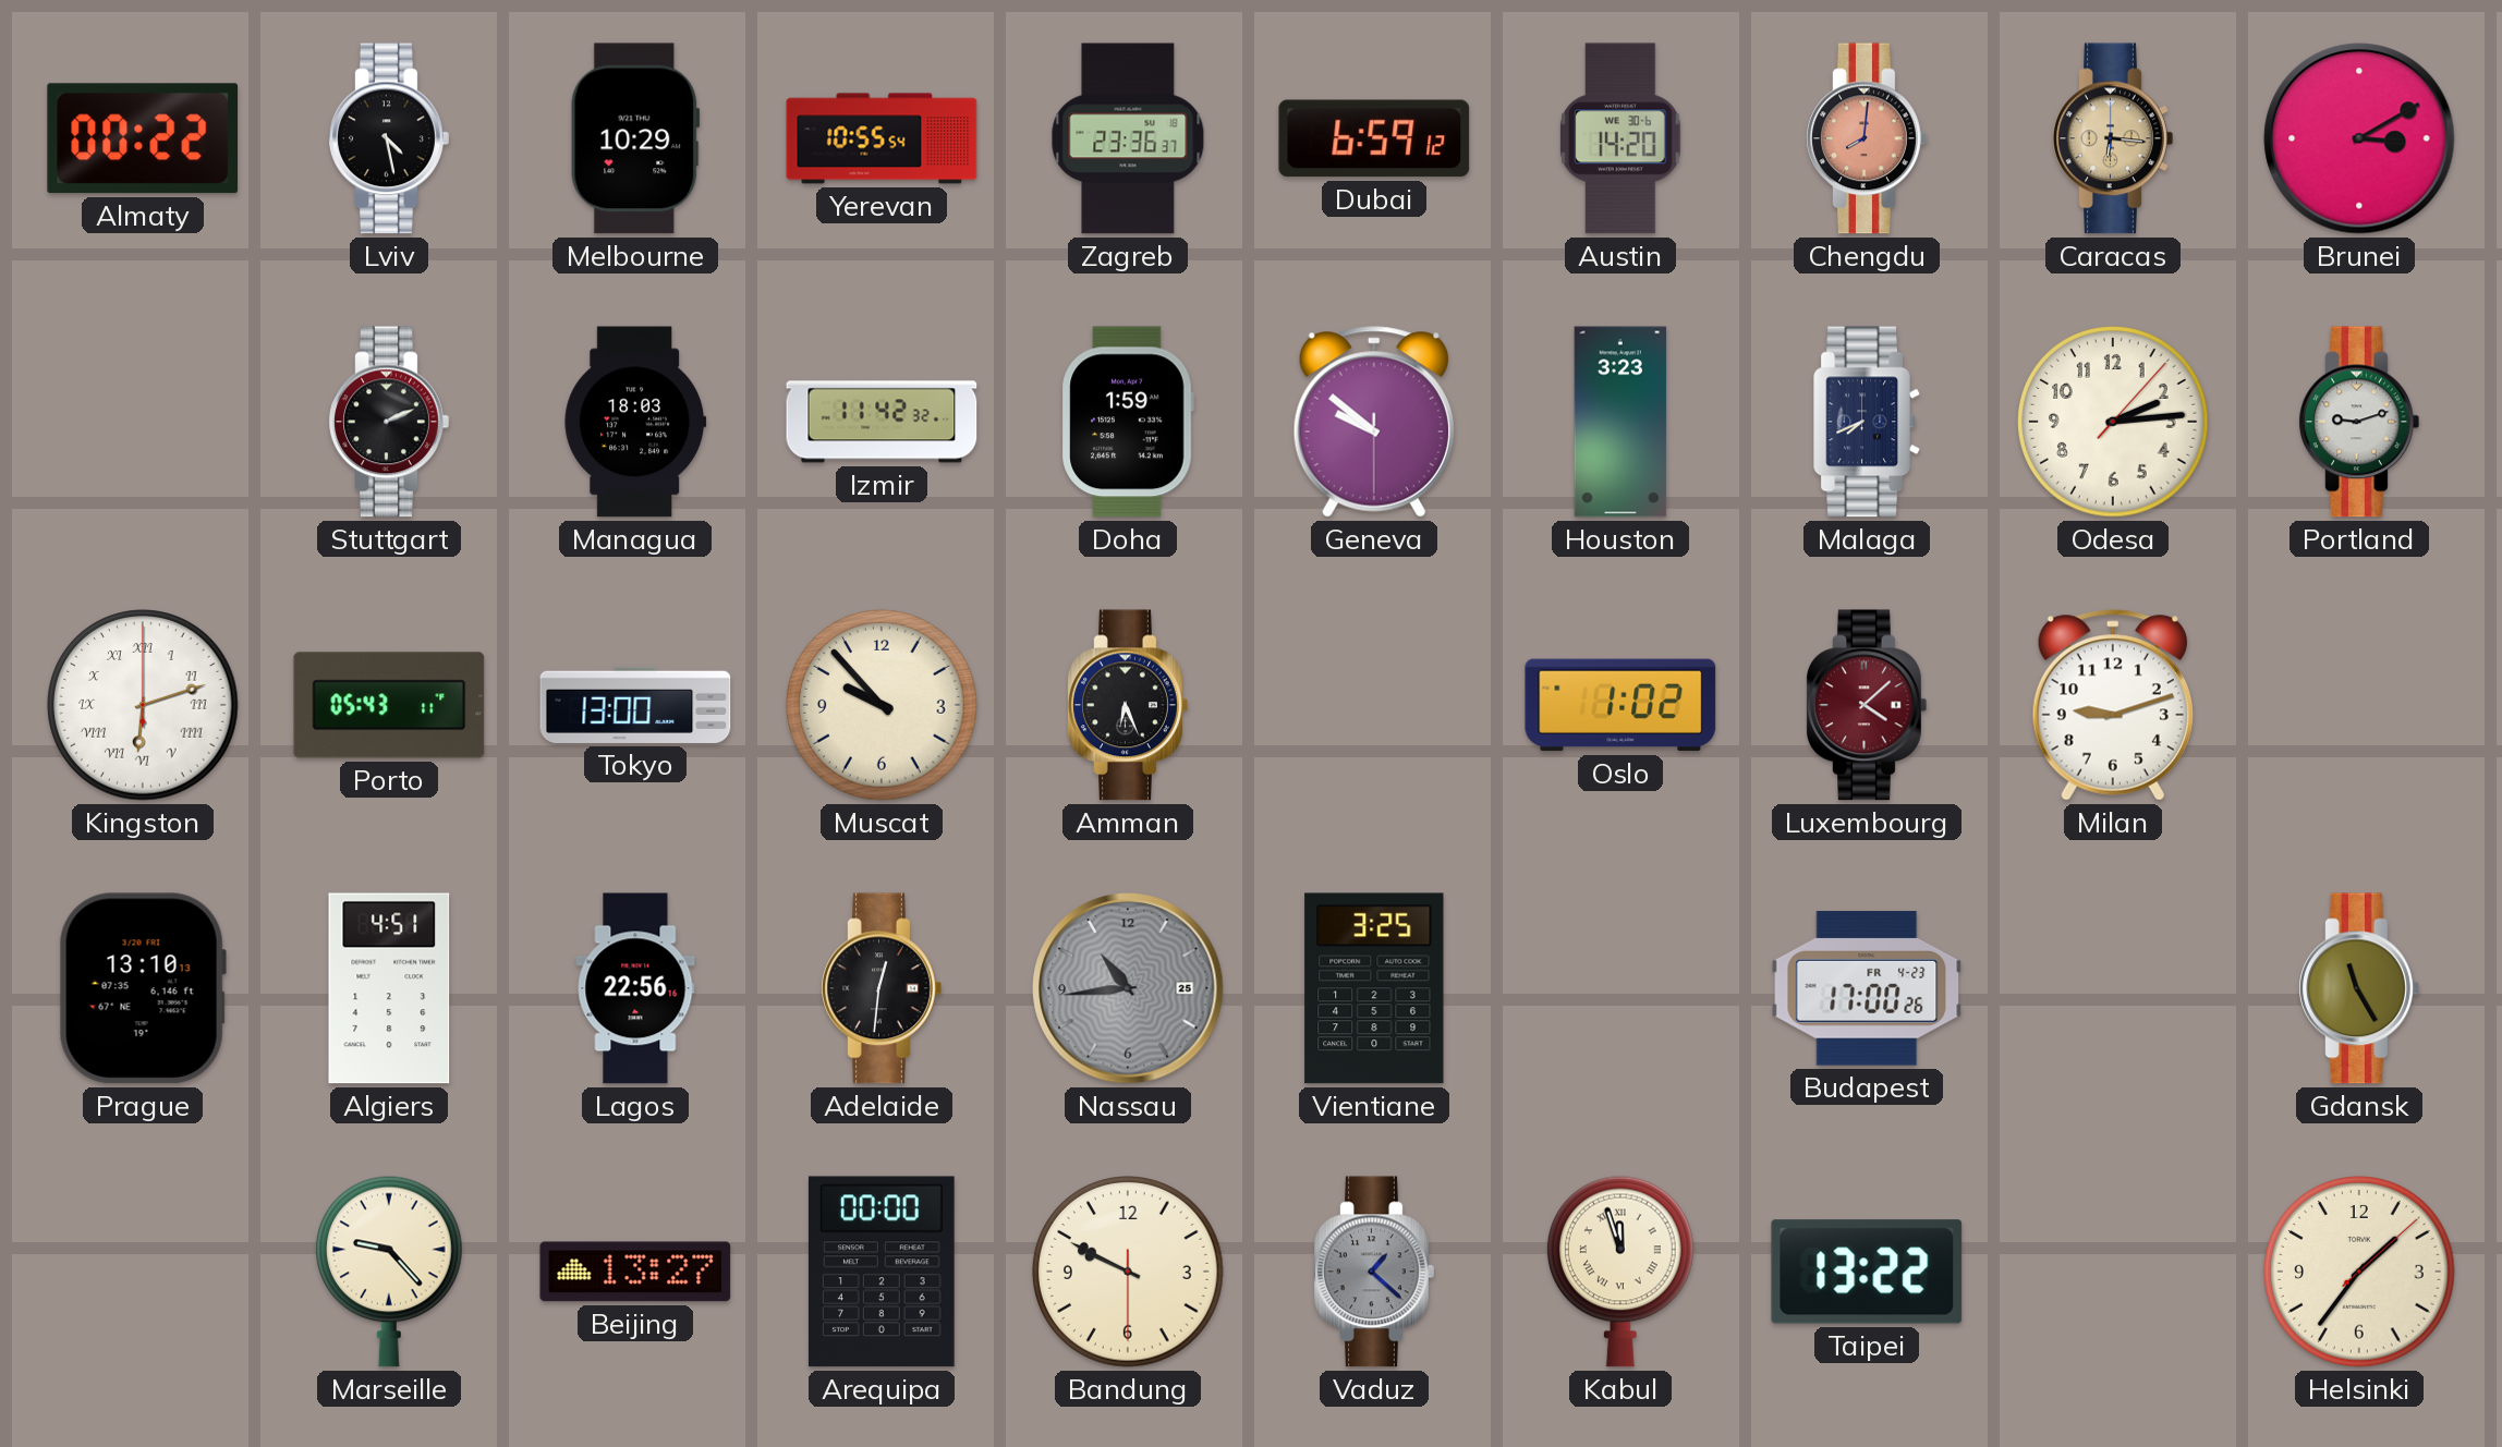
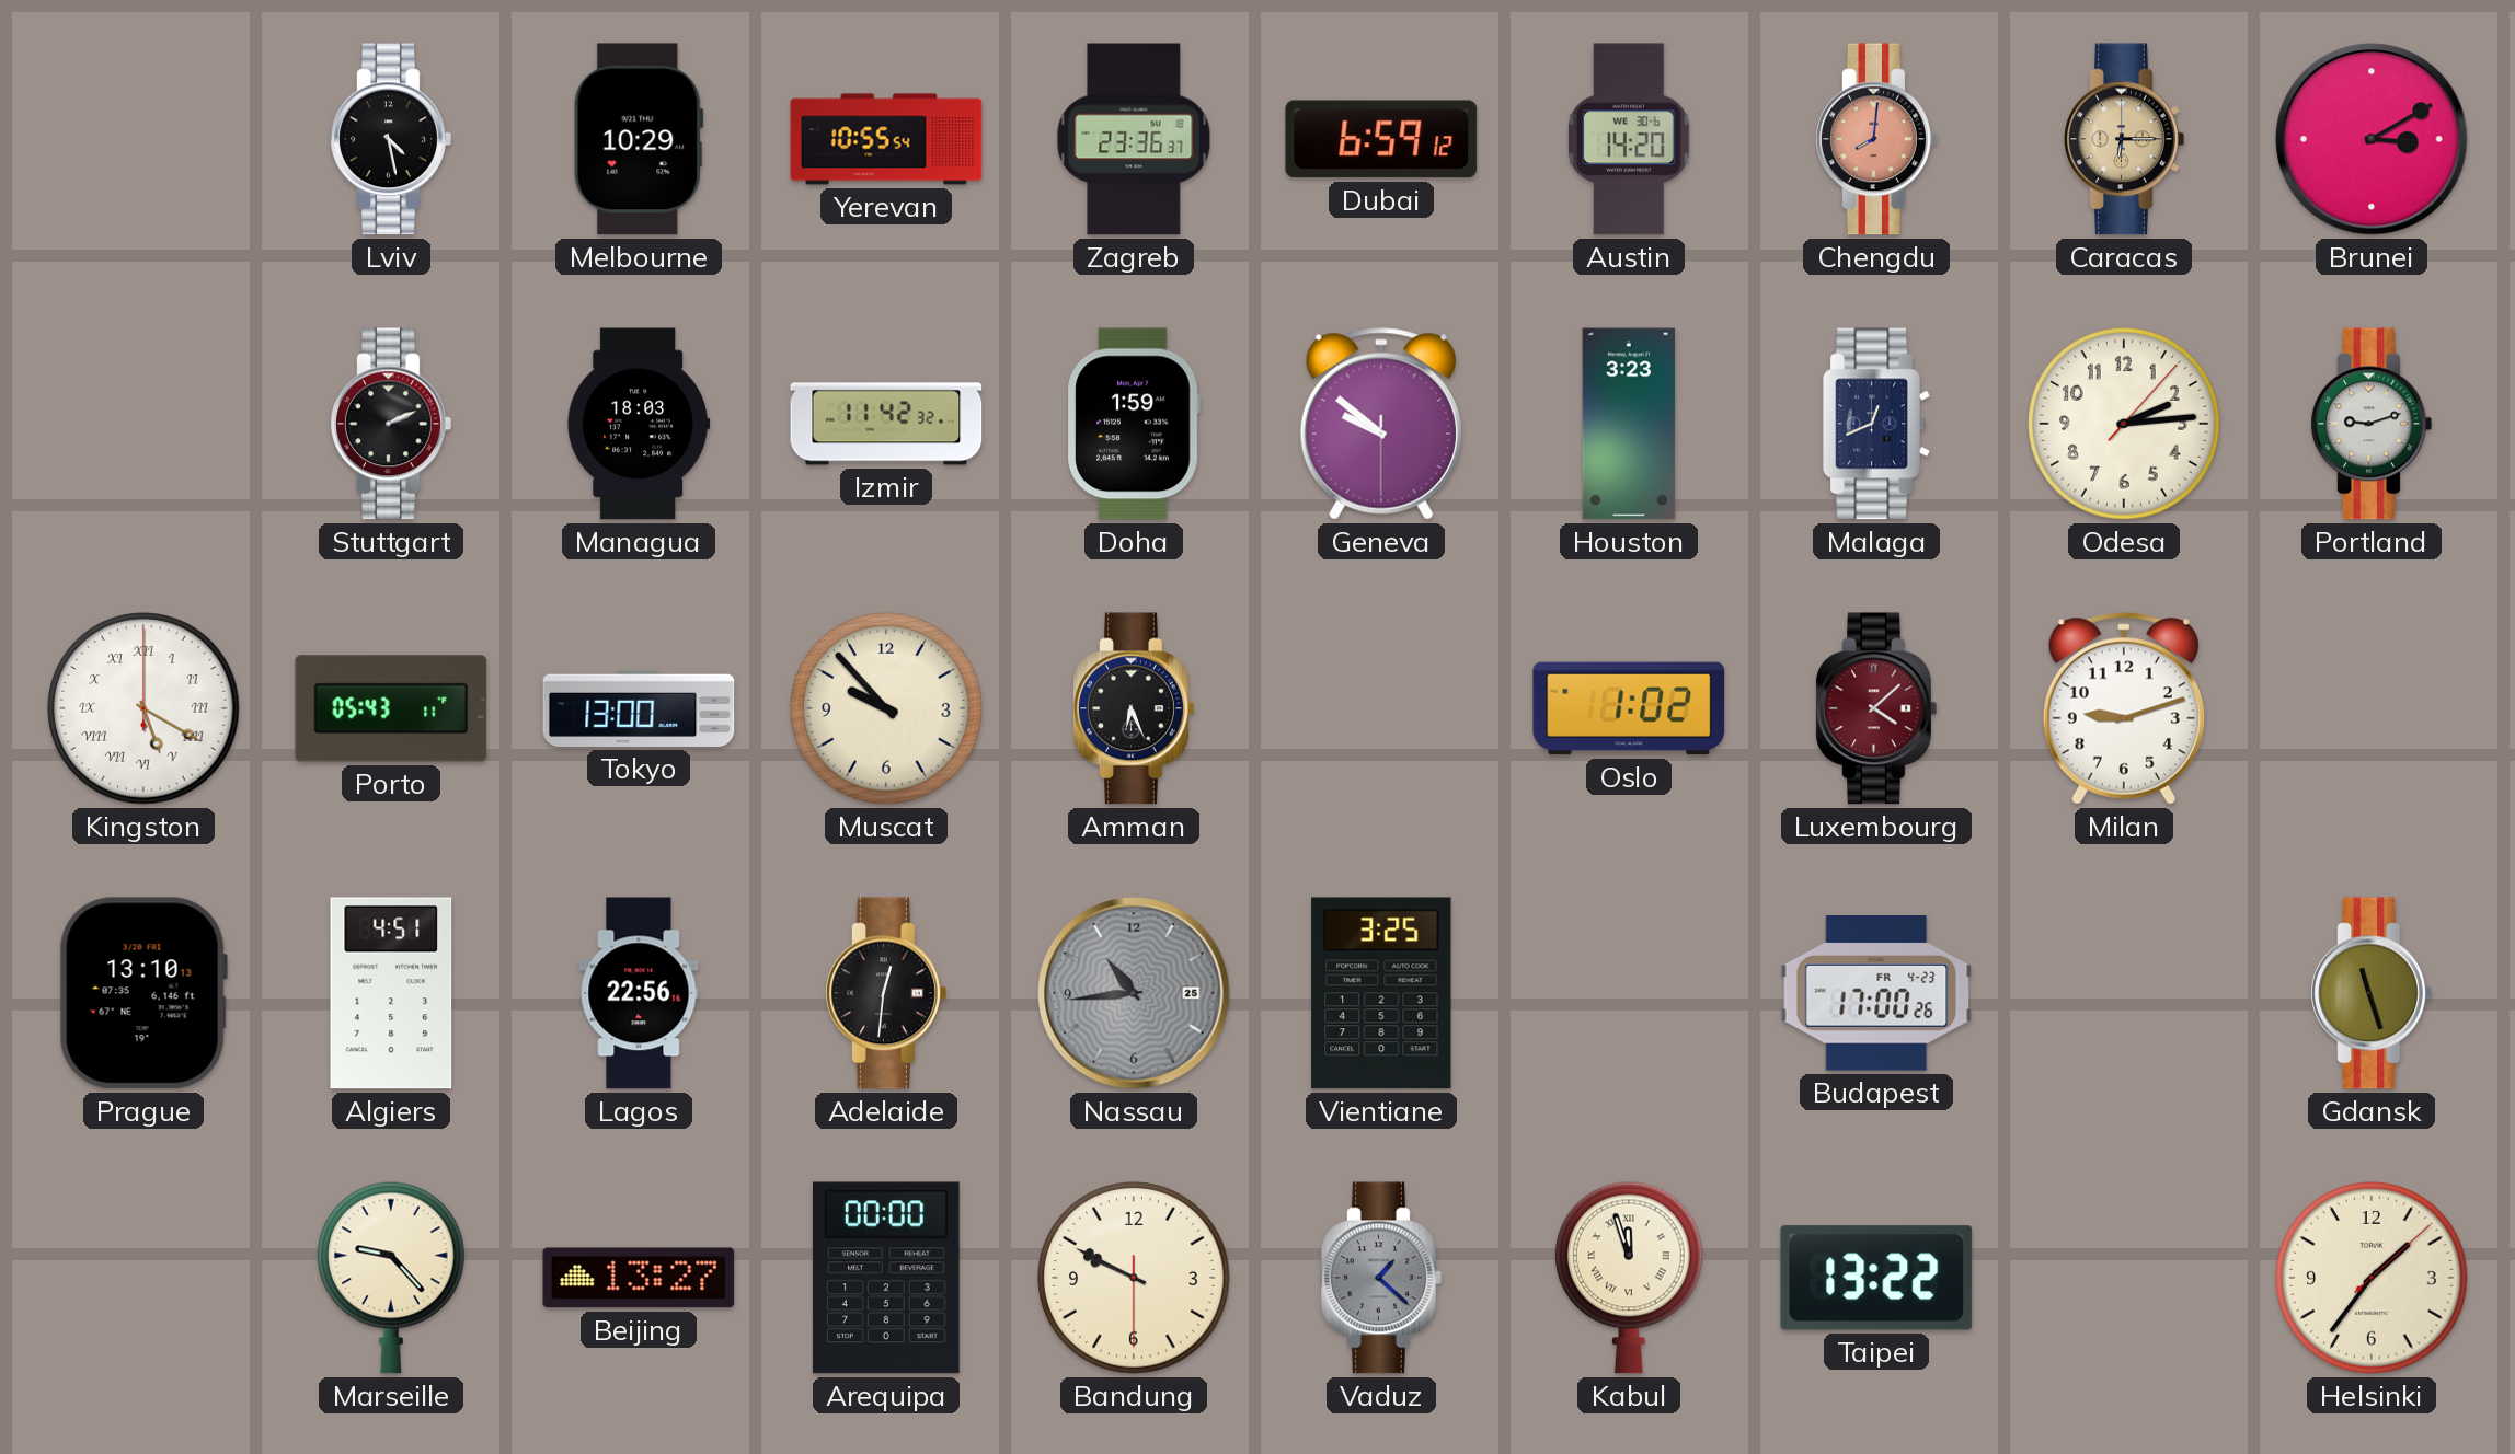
Almaty: 00:22 -> none
Caracas: 6:16 -> 6:15
Malaga: 7:41 -> 12:41
Kingston: 6:12 -> 5:20
Gdansk: 11:25 -> 11:27
